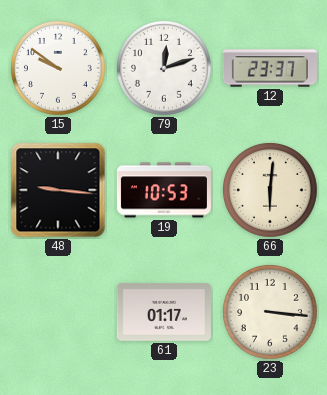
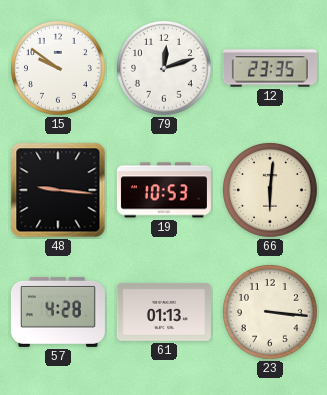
12: 23:37 -> 23:35
57: none -> 4:28
61: 01:17 -> 01:13
